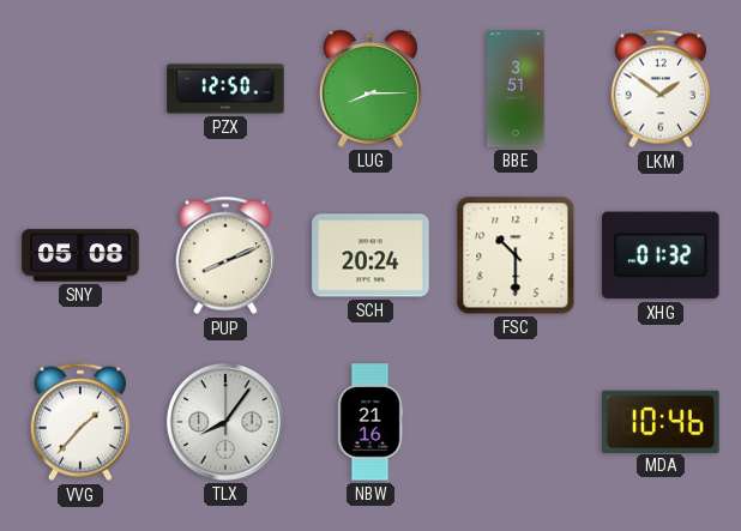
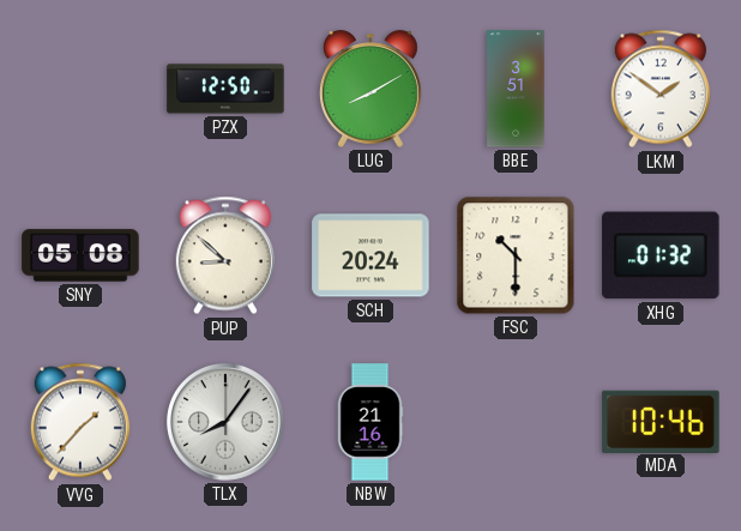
LUG: 8:15 -> 8:10
PUP: 8:11 -> 8:52
